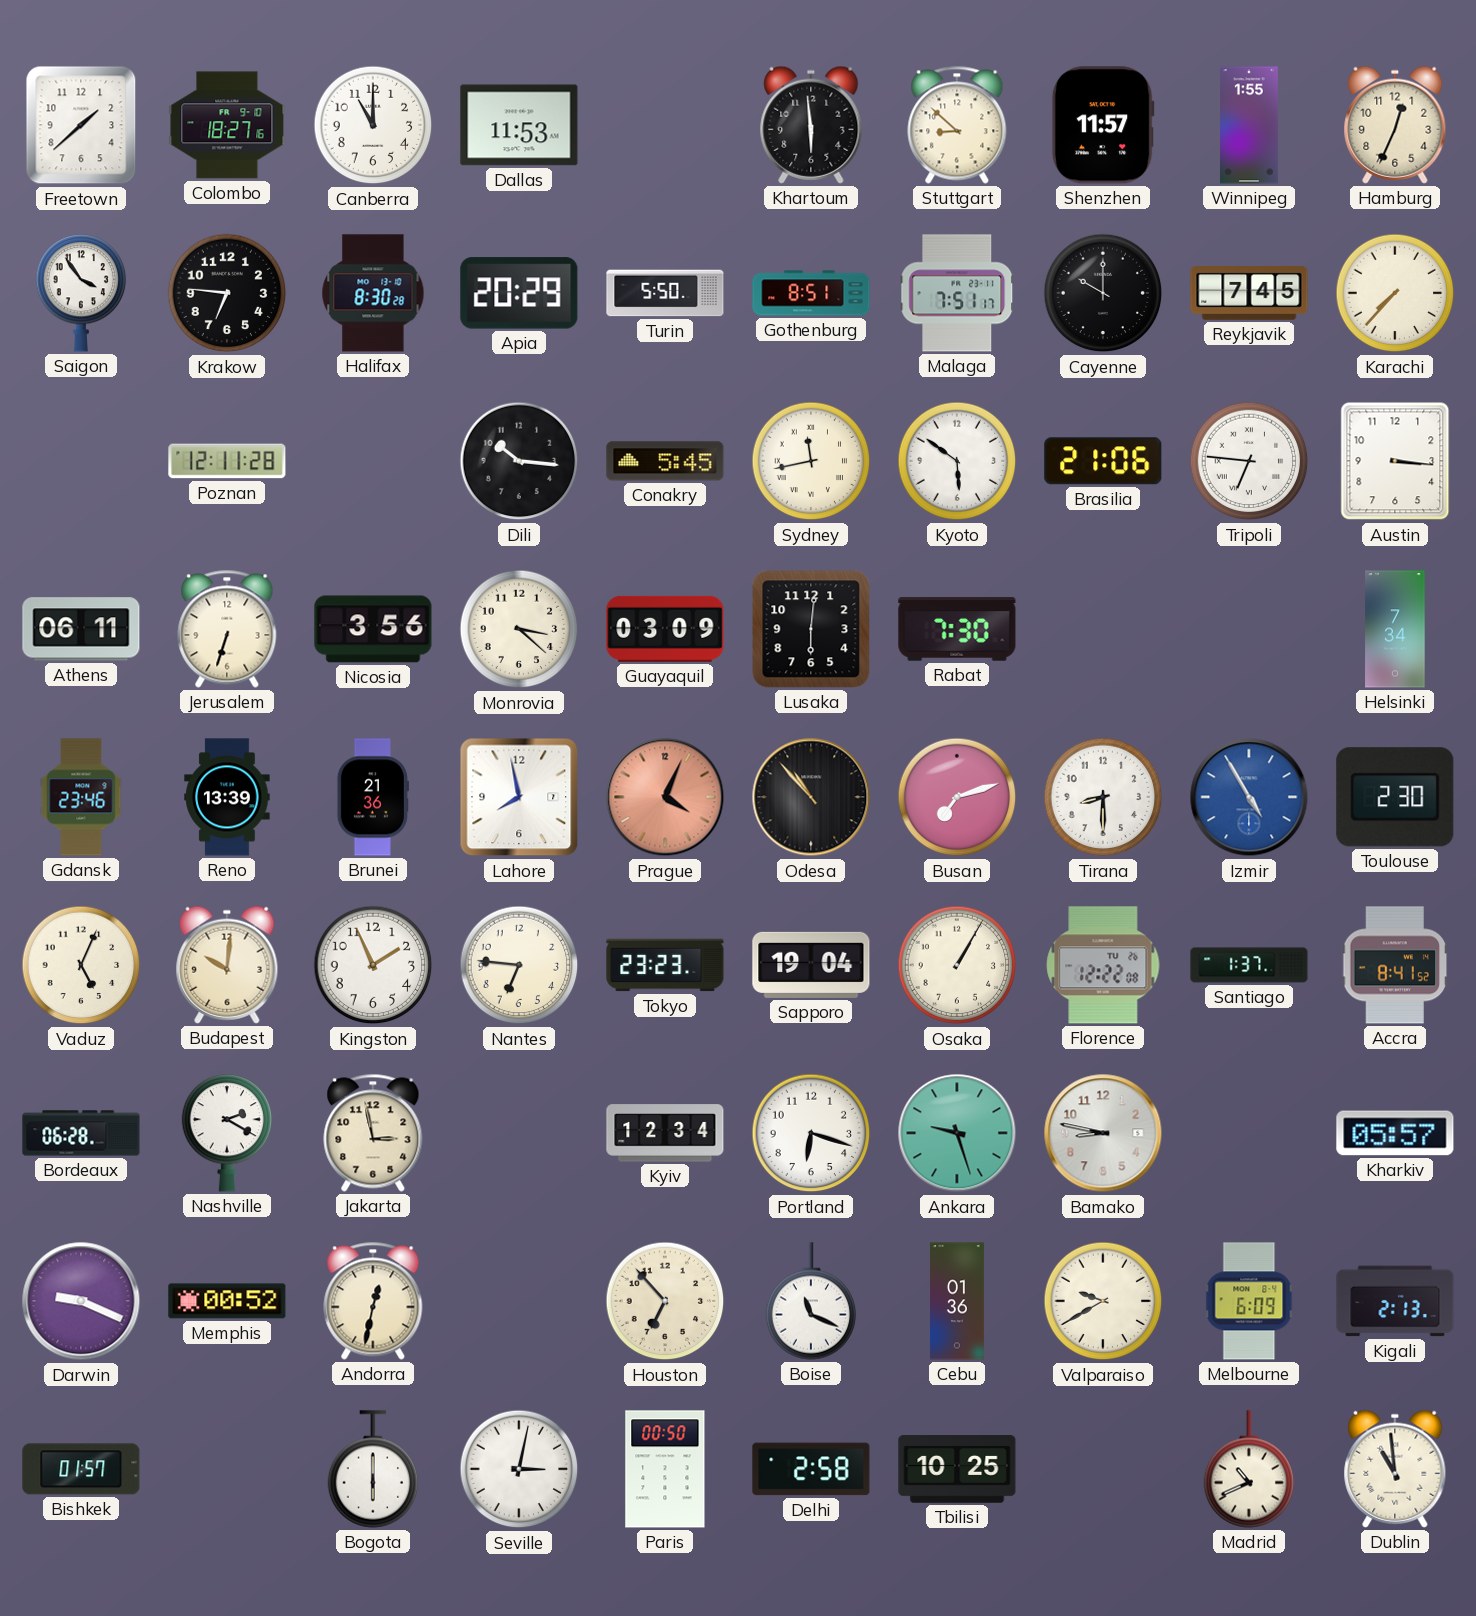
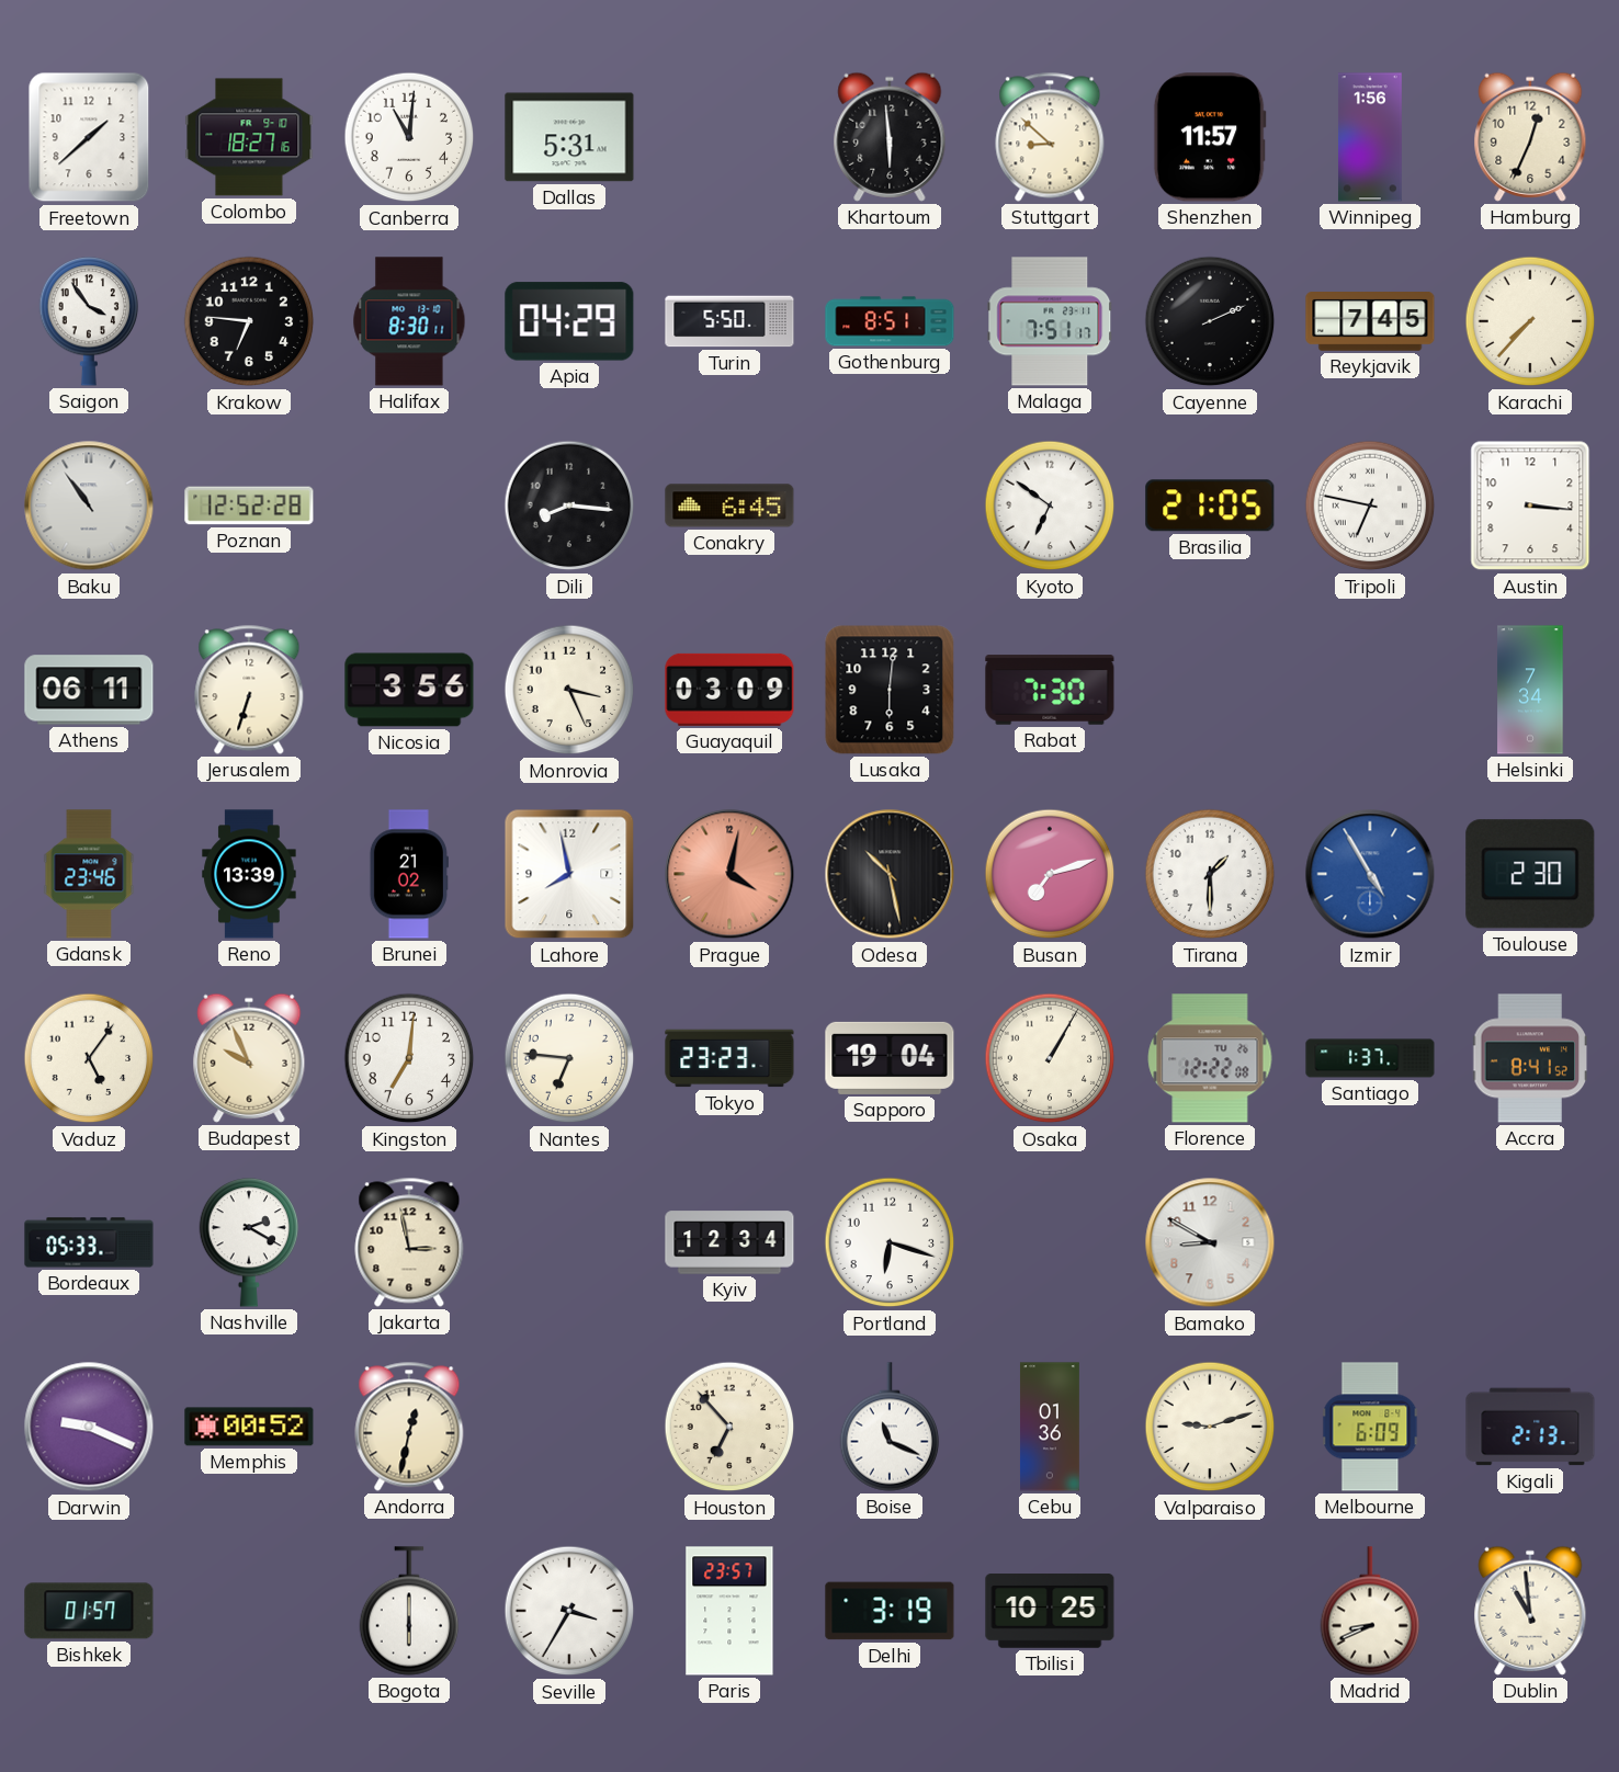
Canberra: 11:00 -> 11:01
Dallas: 11:53 -> 5:31
Winnipeg: 1:55 -> 1:56
Halifax: 8:30:28 -> 8:30:11
Apia: 20:29 -> 04:29
Cayenne: 10:00 -> 2:11
Baku: none -> 10:54
Poznan: 12:11 -> 12:52
Dili: 10:16 -> 8:16
Conakry: 5:45 -> 6:45
Sydney: 11:43 -> none
Kyoto: 5:51 -> 6:51
Brasilia: 21:06 -> 21:05
Tripoli: 6:46 -> 6:47
Monrovia: 3:22 -> 3:26
Brunei: 21:36 -> 21:02
Prague: 4:04 -> 4:02
Odesa: 10:53 -> 10:28
Tirana: 8:30 -> 1:30
Vaduz: 5:04 -> 5:06
Budapest: 10:01 -> 9:56
Kingston: 1:56 -> 7:01
Bordeaux: 06:28 -> 05:33
Ankara: 9:27 -> none
Bamako: 8:47 -> 8:50
Kharkiv: 05:57 -> none
Valparaiso: 9:40 -> 9:12
Seville: 3:02 -> 3:35
Paris: 00:50 -> 23:57
Delhi: 2:58 -> 3:19
Madrid: 10:41 -> 8:41
